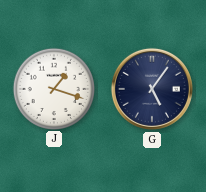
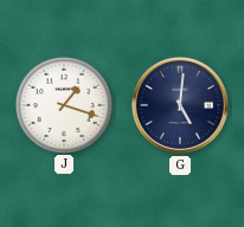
G: 5:06 -> 5:01
